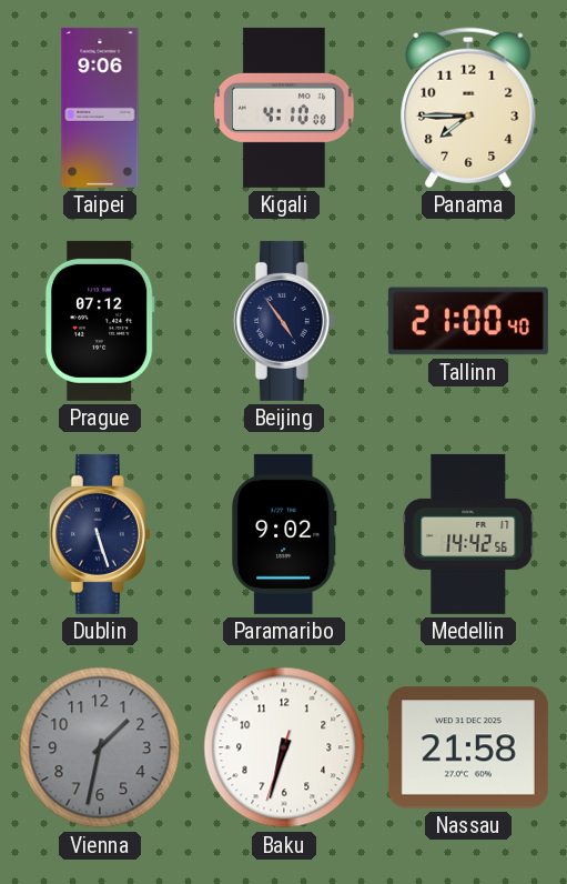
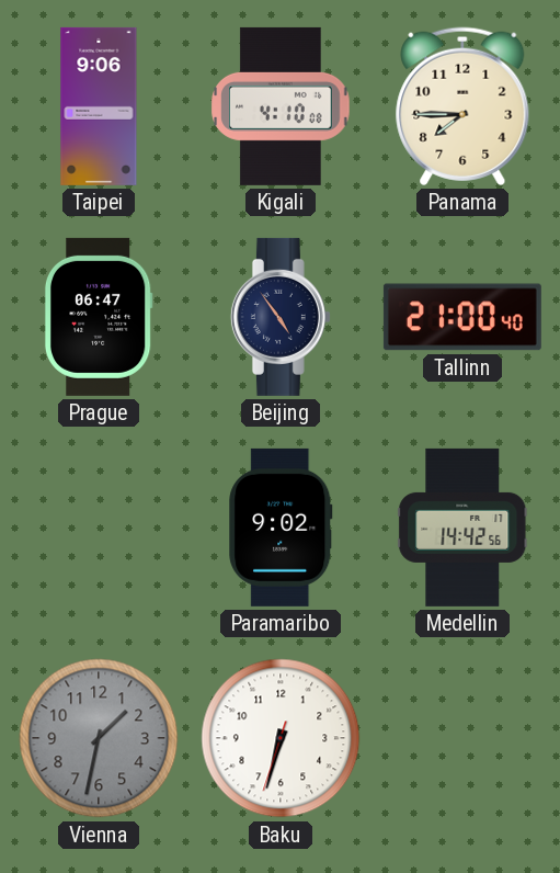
Prague: 07:12 -> 06:47
Dublin: 5:27 -> none
Nassau: 21:58 -> none
